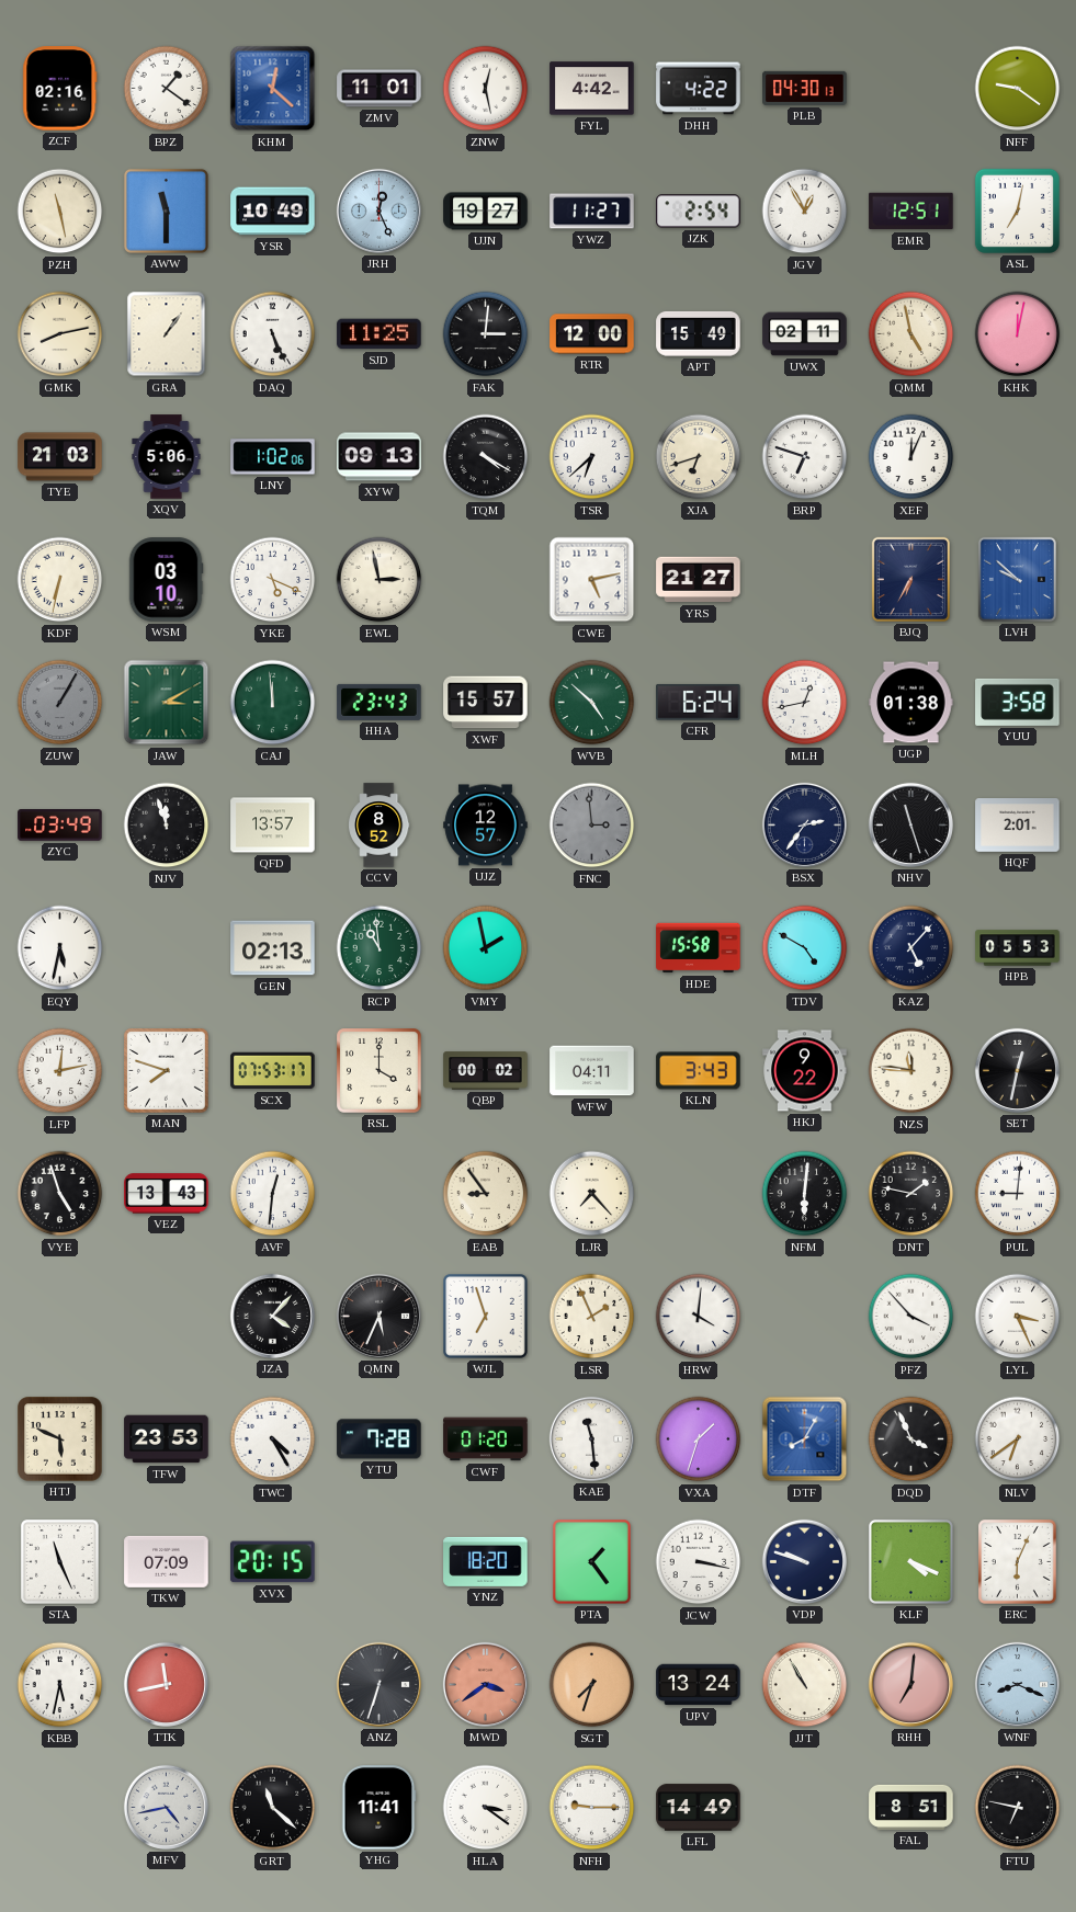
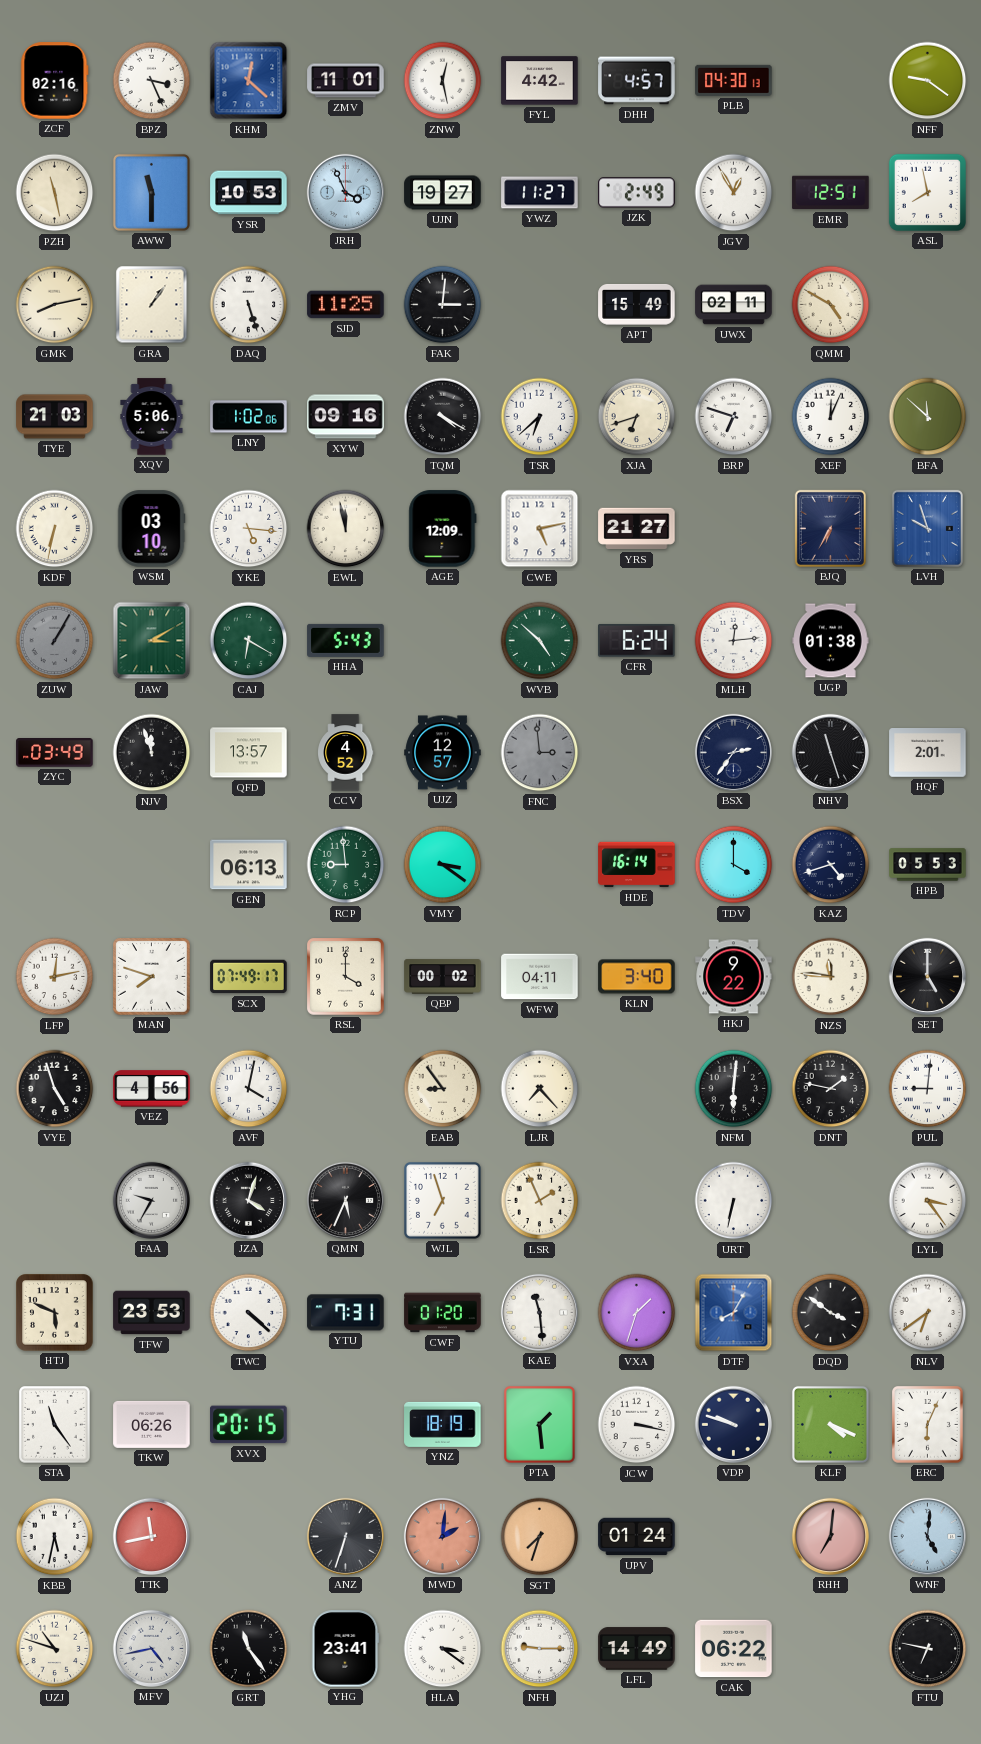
BPZ: 1:21 -> 3:26
DHH: 4:22 -> 4:57
YSR: 10:49 -> 10:53
JRH: 12:26 -> 3:56
JZK: 2:54 -> 2:49
ASL: 7:02 -> 7:58
DAQ: 5:26 -> 5:27
RTR: 12:00 -> none
QMM: 4:58 -> 4:50
KHK: 12:02 -> none
XYW: 09:13 -> 09:16
BFA: none -> 11:52
YKE: 5:19 -> 5:16
EWL: 2:58 -> 11:58
AGE: none -> 12:09
LVH: 9:52 -> 9:57
CAJ: 11:59 -> 6:20
HHA: 23:43 -> 5:43
XWF: 15:57 -> none
MLH: 12:43 -> 12:14
YUU: 3:58 -> none
CCV: 8:52 -> 4:52
EQY: 5:32 -> none
GEN: 02:13 -> 06:13
RCP: 10:59 -> 8:59
VMY: 1:58 -> 3:21
HDE: 15:58 -> 16:14
TDV: 4:50 -> 4:00
KAZ: 5:07 -> 4:42
SCX: 07:53 -> 07:49
KLN: 3:43 -> 3:40
SET: 12:32 -> 5:00
VEZ: 13:43 -> 4:56
AVF: 12:31 -> 4:02
FAA: none -> 9:35
JZA: 4:07 -> 4:03
HRW: 4:01 -> none
URT: none -> 6:32
PFZ: 3:53 -> none
LYL: 3:26 -> 3:24
TWC: 4:25 -> 4:22
YTU: 7:28 -> 7:31
DQD: 3:56 -> 3:51
STA: 11:26 -> 11:24
TKW: 07:09 -> 06:26
YNZ: 18:20 -> 18:19
PTA: 1:24 -> 1:29
MWD: 3:39 -> 2:01
UPV: 13:24 -> 01:24
JJT: 10:55 -> none
WNF: 8:19 -> 5:01
UZJ: none -> 10:48
GRT: 11:22 -> 11:24
YHG: 11:41 -> 23:41
CAK: none -> 06:22
FAL: 8:51 -> none
